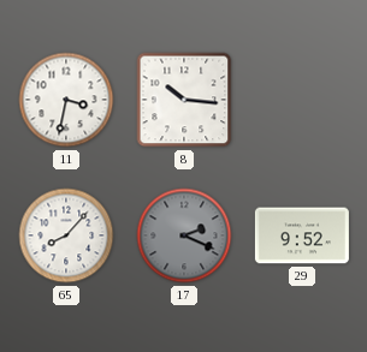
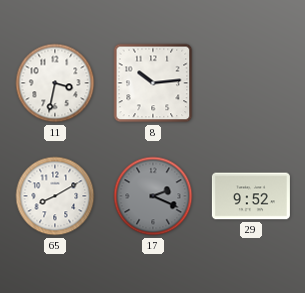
8: 10:16 -> 10:14
65: 8:07 -> 8:10
